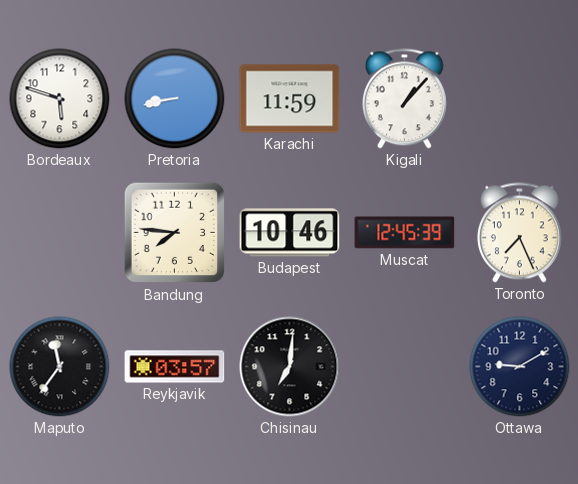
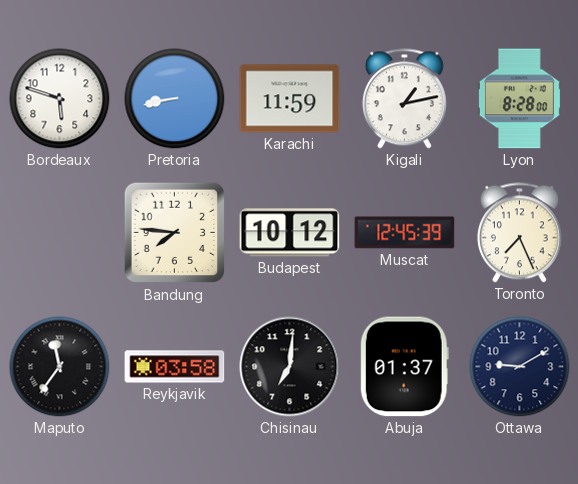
Kigali: 1:07 -> 1:13
Lyon: none -> 8:28
Budapest: 10:46 -> 10:12
Reykjavik: 03:57 -> 03:58
Abuja: none -> 01:37
